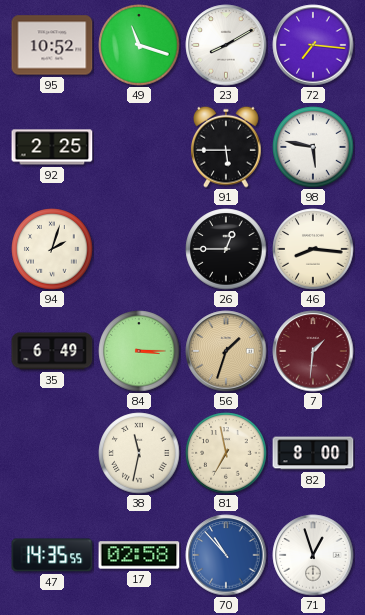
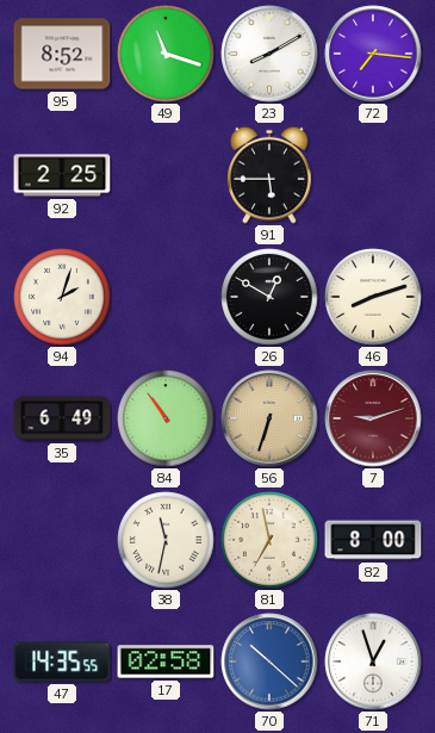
95: 10:52 -> 8:52
98: 5:47 -> none
26: 12:45 -> 12:50
46: 8:16 -> 8:12
84: 3:15 -> 10:54
56: 1:33 -> 6:33
7: 1:31 -> 9:12
70: 10:53 -> 10:22
